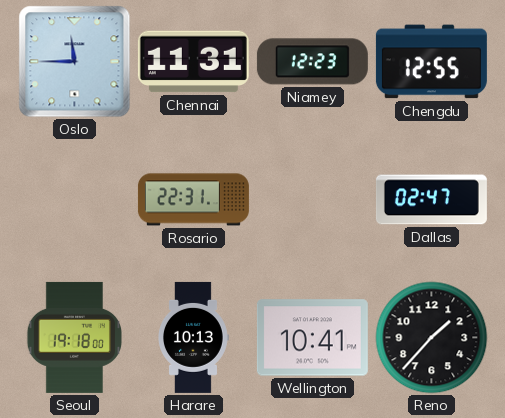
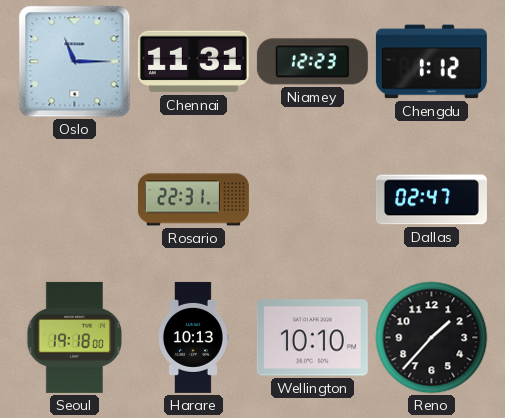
Oslo: 11:45 -> 11:15
Chengdu: 12:55 -> 1:12
Wellington: 10:41 -> 10:10
